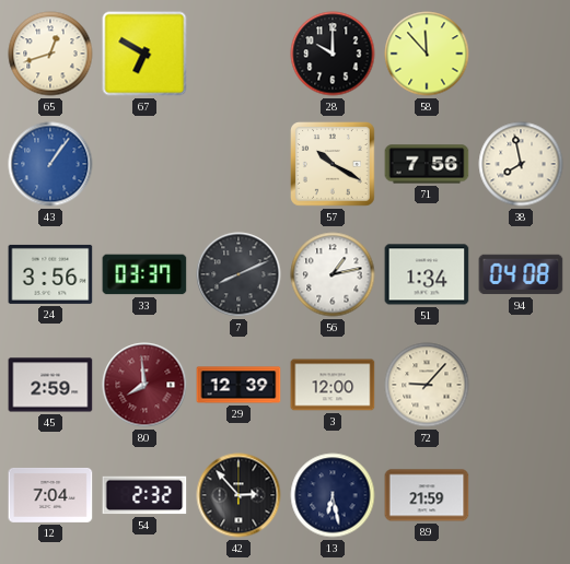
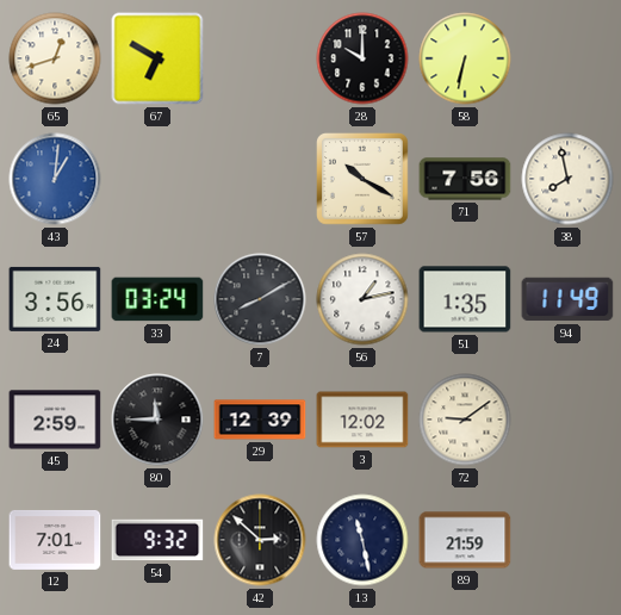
58: 11:53 -> 6:32
43: 1:06 -> 1:01
33: 03:37 -> 03:24
7: 8:11 -> 8:10
51: 1:34 -> 1:35
94: 04:08 -> 11:49
80: 7:59 -> 11:45
80 dial: burgundy -> black
3: 12:00 -> 12:02
72: 9:07 -> 9:09
12: 7:04 -> 7:01
54: 2:32 -> 9:32
42: 2:53 -> 2:52
13: 6:28 -> 11:28
